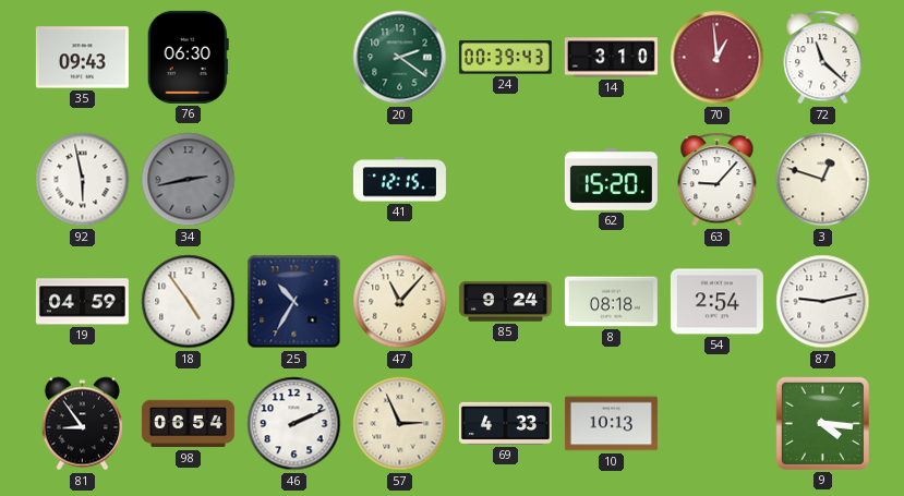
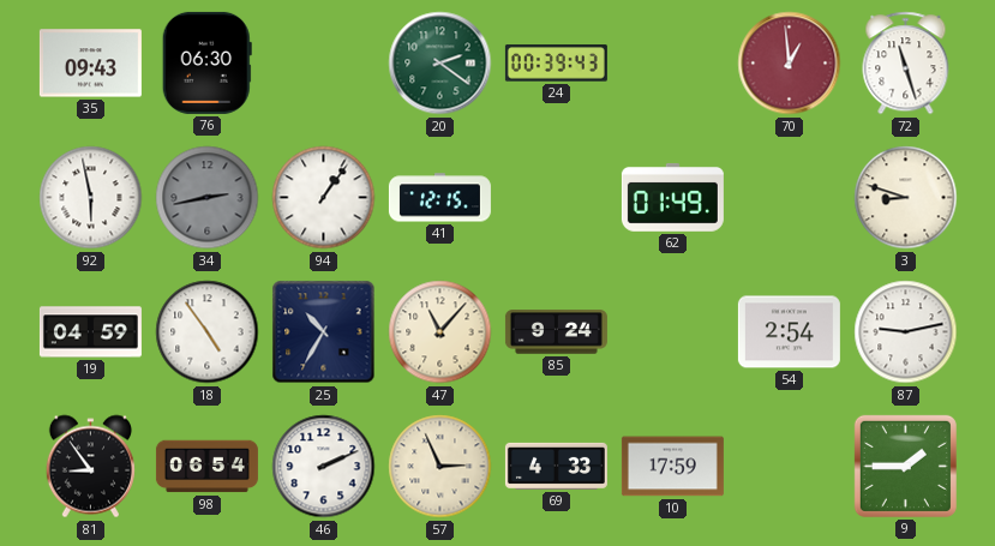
14: 3:10 -> none
72: 11:22 -> 11:27
94: none -> 1:06
62: 15:20 -> 01:49
63: 9:07 -> none
3: 12:48 -> 8:48
8: 08:18 -> none
10: 10:13 -> 17:59
9: 4:16 -> 1:45
